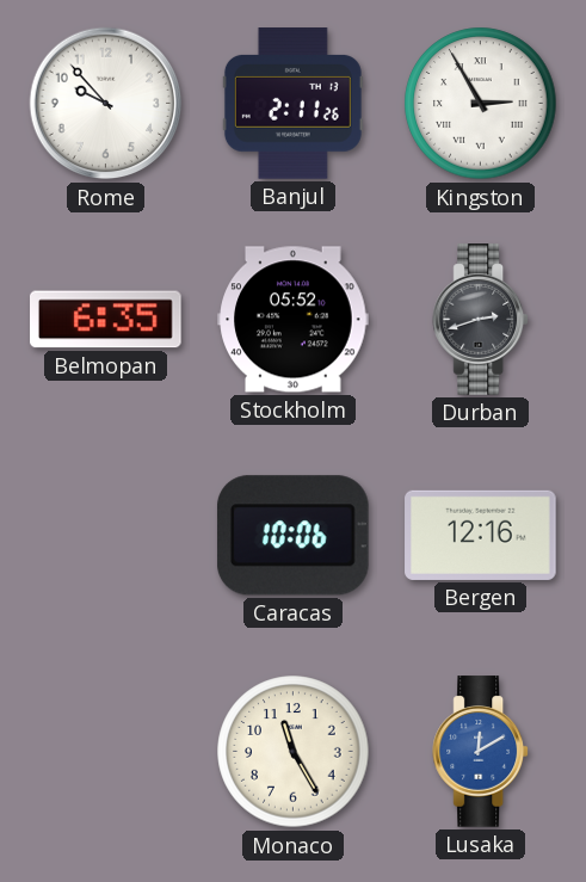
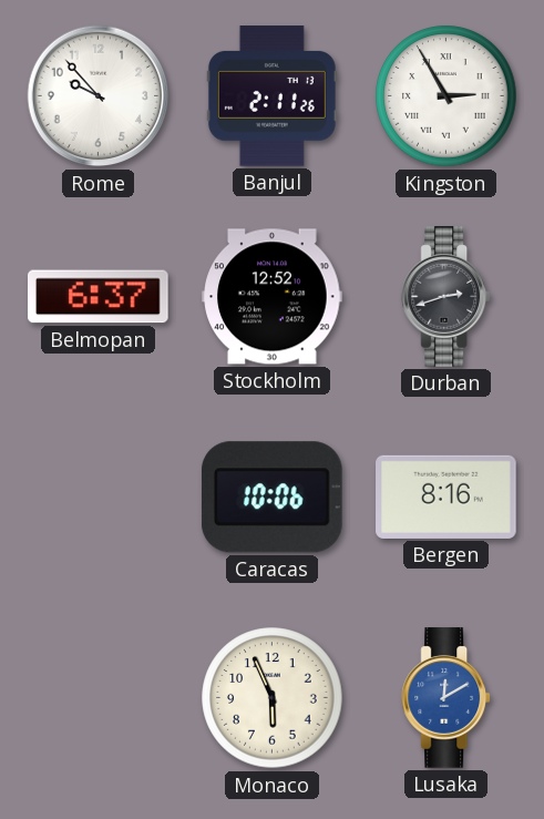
Belmopan: 6:35 -> 6:37
Stockholm: 05:52 -> 12:52
Bergen: 12:16 -> 8:16
Monaco: 11:25 -> 5:56
